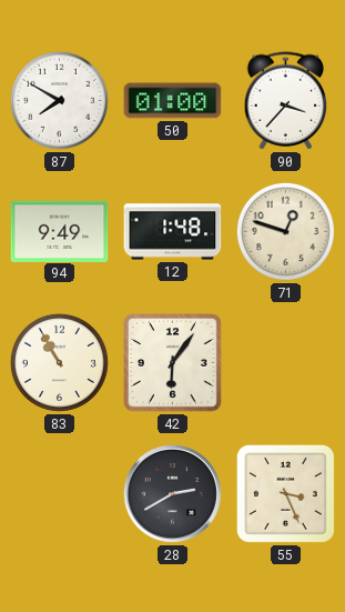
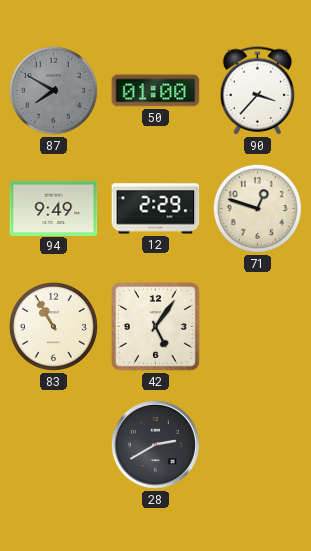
87 dial: white -> grey
12: 1:48 -> 2:29
42: 6:06 -> 5:06
55: 3:26 -> none
